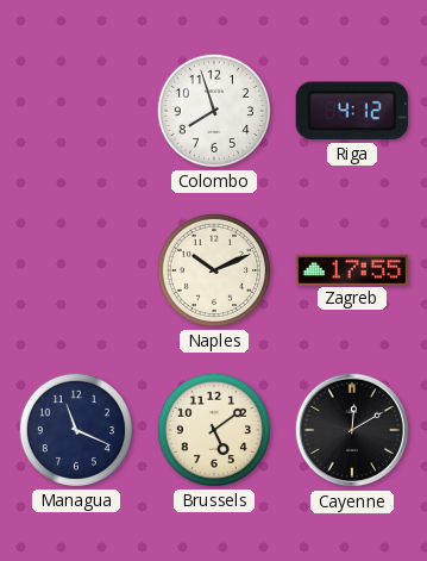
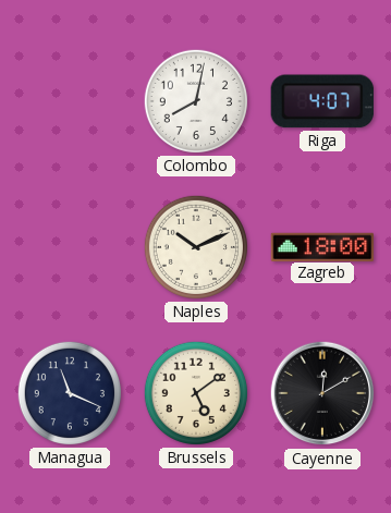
Colombo: 7:57 -> 8:02
Riga: 4:12 -> 4:07
Zagreb: 17:55 -> 18:00
